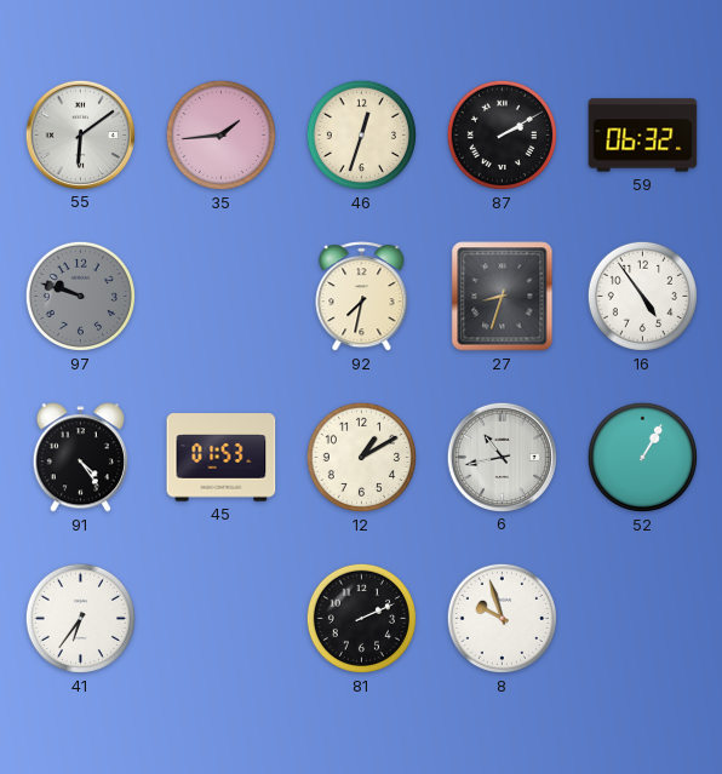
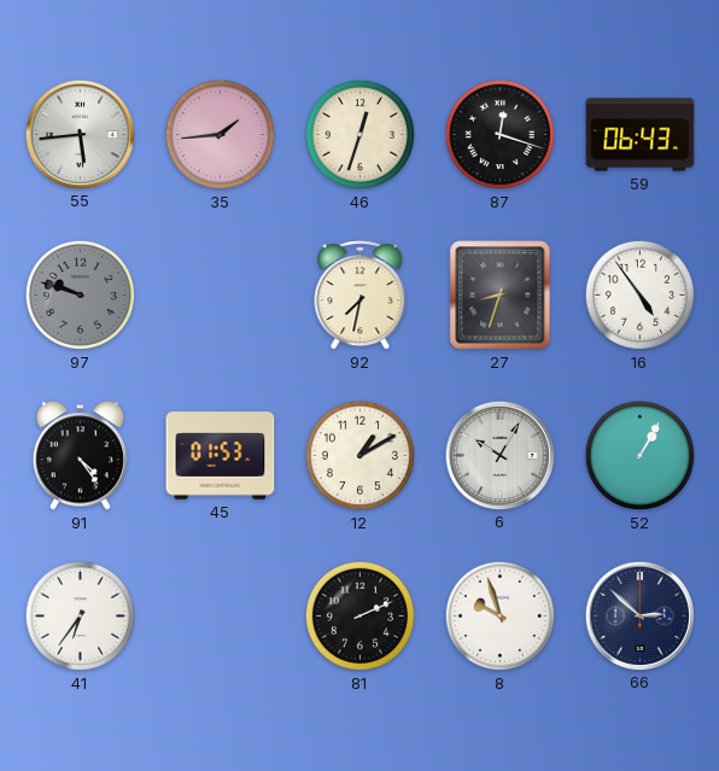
55: 6:09 -> 5:44
87: 2:10 -> 12:18
59: 06:32 -> 06:43
6: 10:43 -> 10:05
66: none -> 2:52
